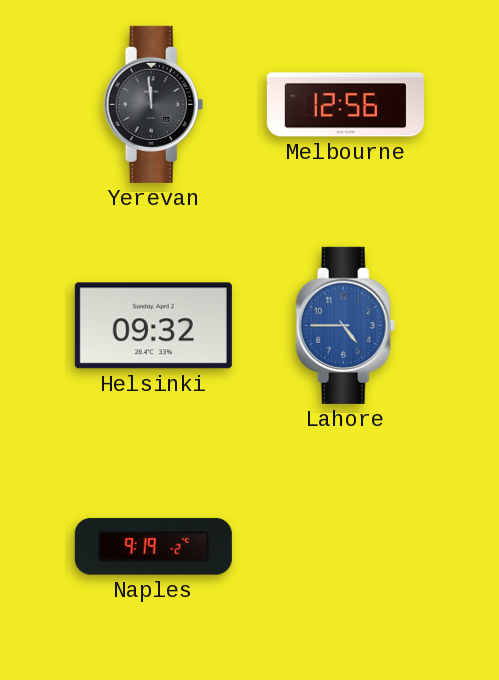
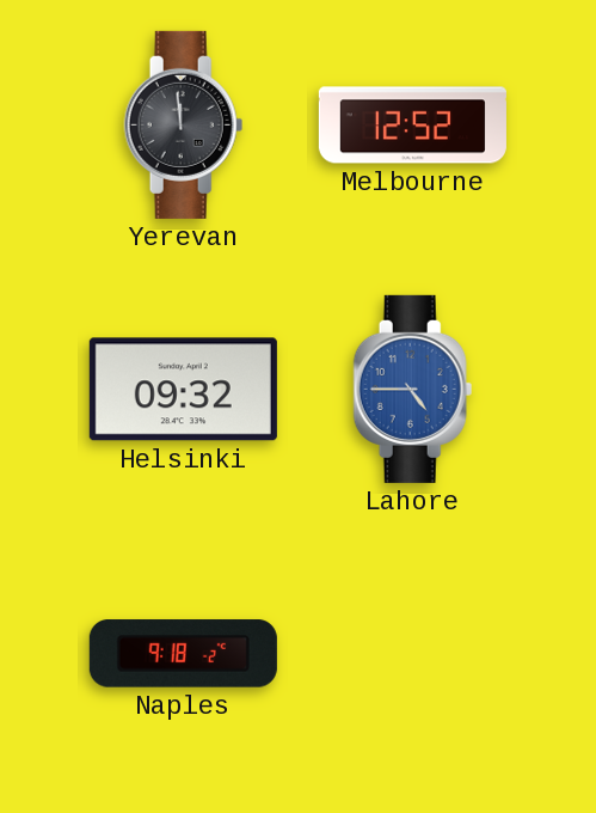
Melbourne: 12:56 -> 12:52
Naples: 9:19 -> 9:18
